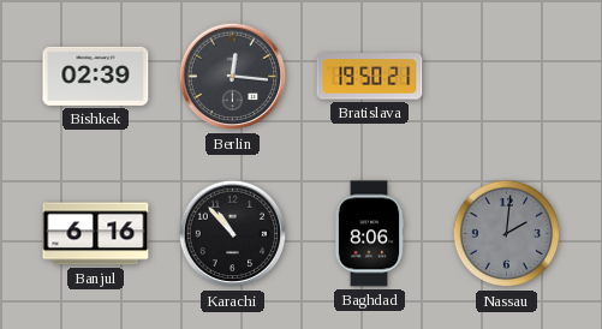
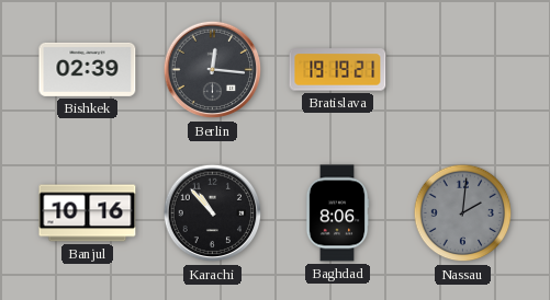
Bratislava: 19:50 -> 19:19
Banjul: 6:16 -> 10:16
